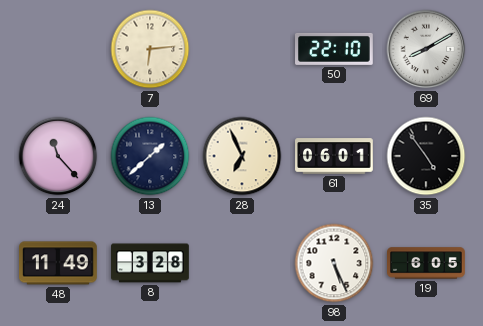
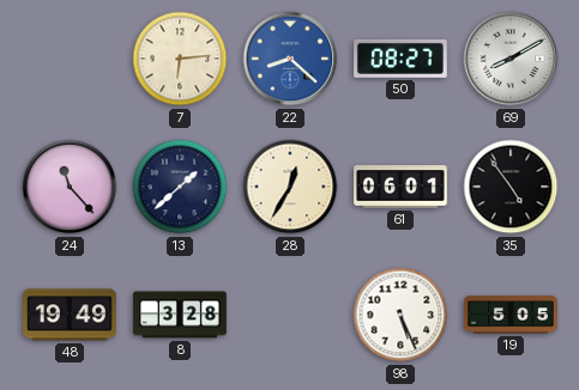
22: none -> 8:22
50: 22:10 -> 08:27
28: 6:56 -> 12:35
48: 11:49 -> 19:49
19: 6:05 -> 5:05
